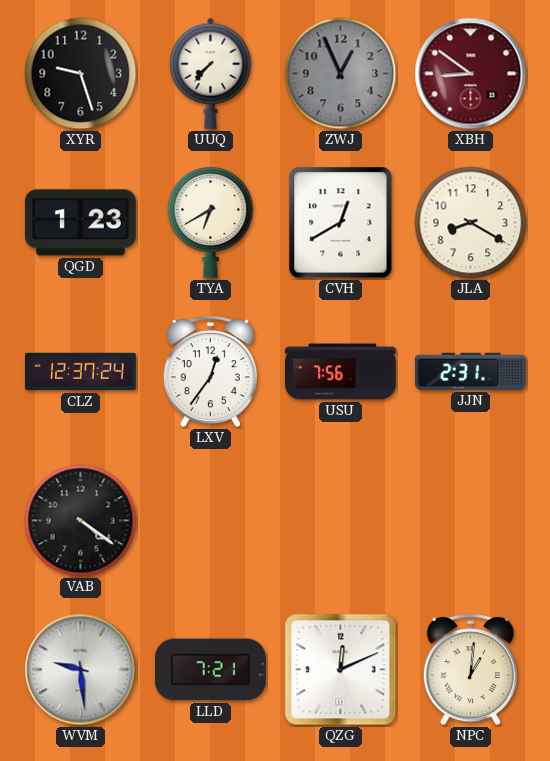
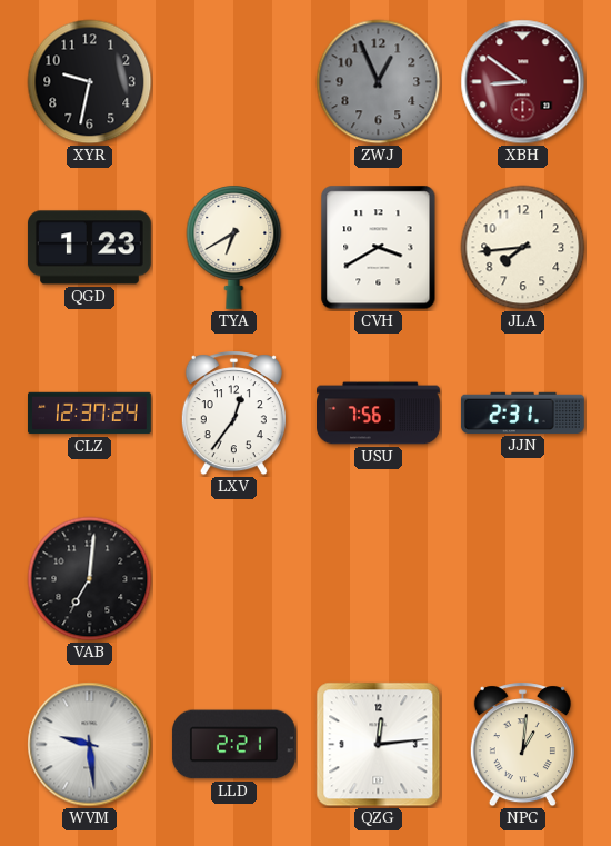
XYR: 9:27 -> 9:32
UUQ: 7:37 -> none
CVH: 12:40 -> 3:40
JLA: 8:20 -> 7:44
VAB: 4:21 -> 7:01
LLD: 7:21 -> 2:21
QZG: 12:11 -> 12:14
